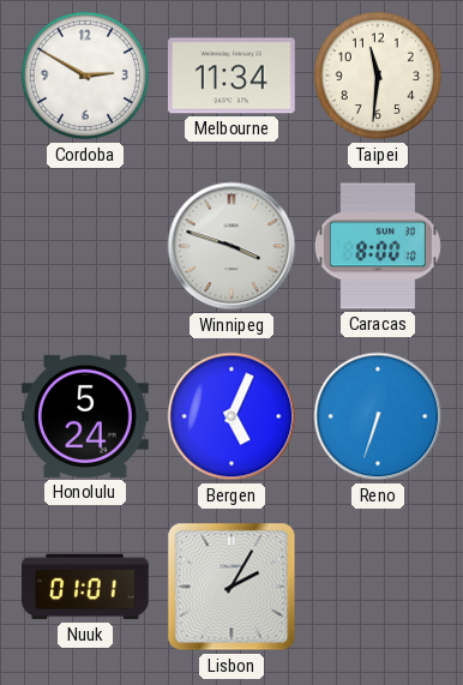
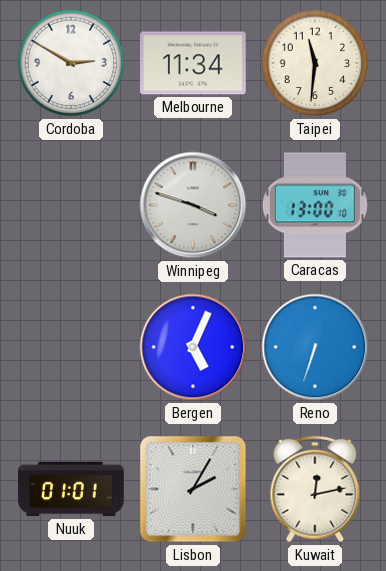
Caracas: 8:00 -> 13:00
Honolulu: 5:24 -> none
Kuwait: none -> 12:13
